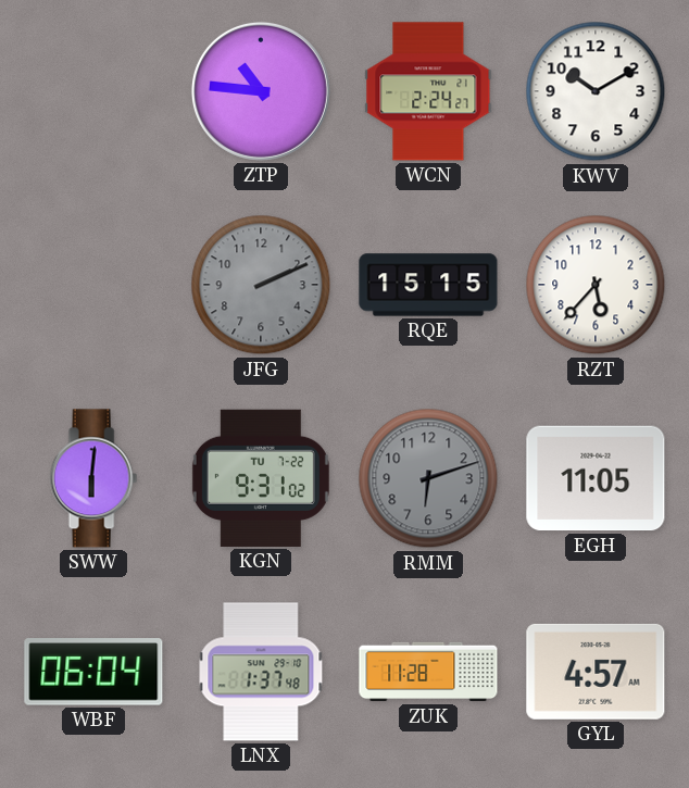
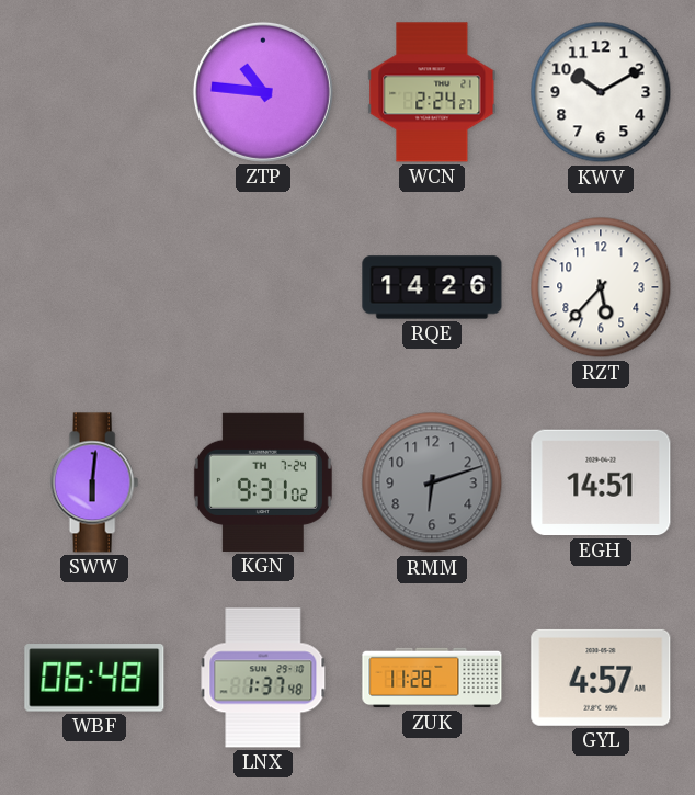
JFG: 2:11 -> none
RQE: 15:15 -> 14:26
KGN date: TU 7-22 -> TH 7-24
EGH: 11:05 -> 14:51
WBF: 06:04 -> 06:48
